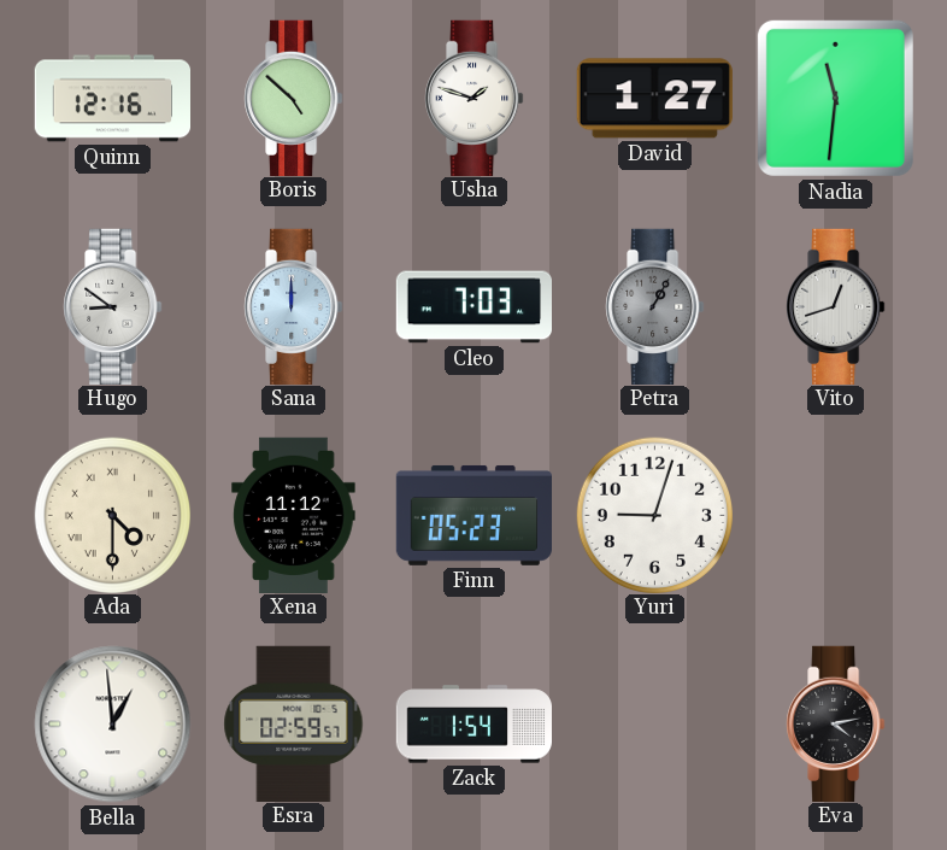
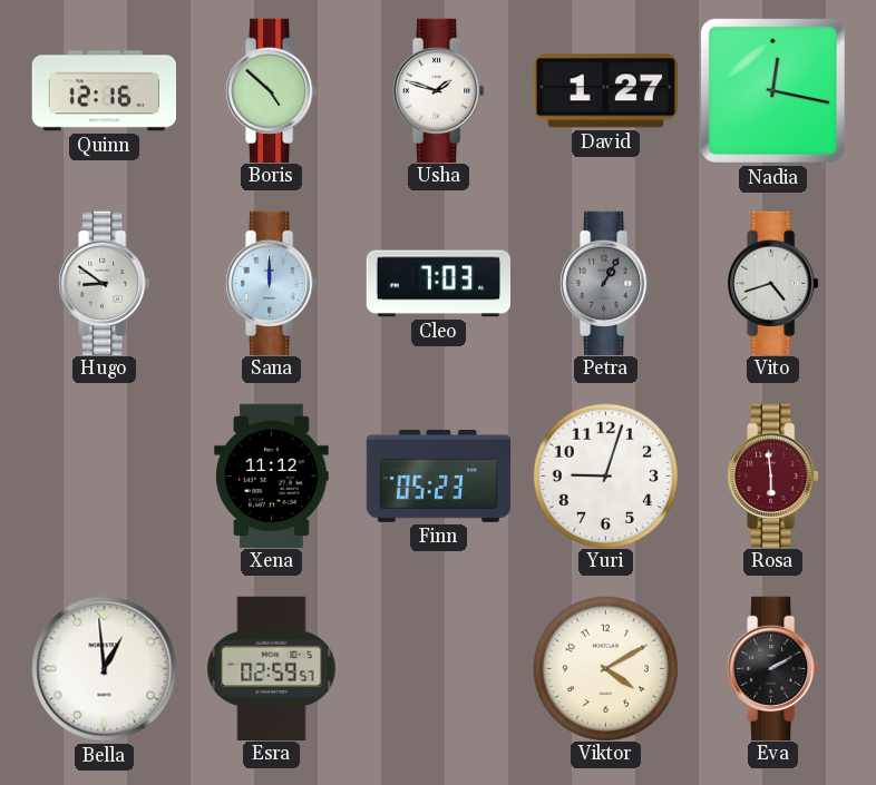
Nadia: 11:31 -> 12:17
Vito: 12:42 -> 4:42
Ada: 4:30 -> none
Rosa: none -> 5:59
Zack: 1:54 -> none
Viktor: none -> 4:10
Eva: 4:13 -> 2:10
